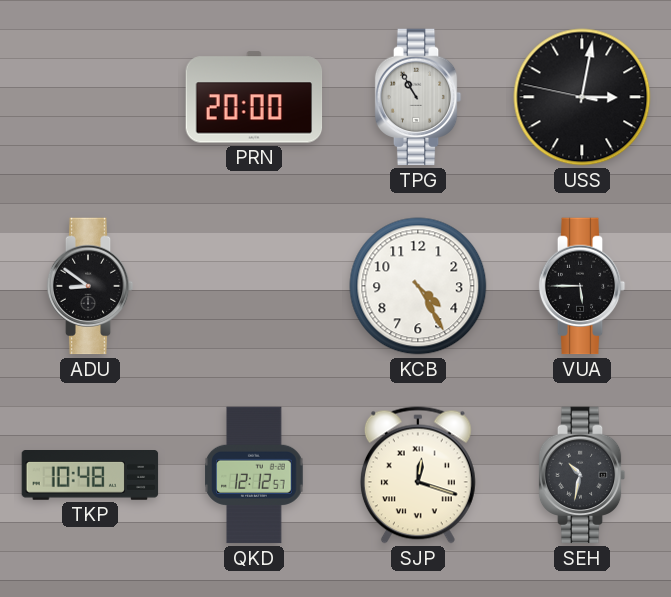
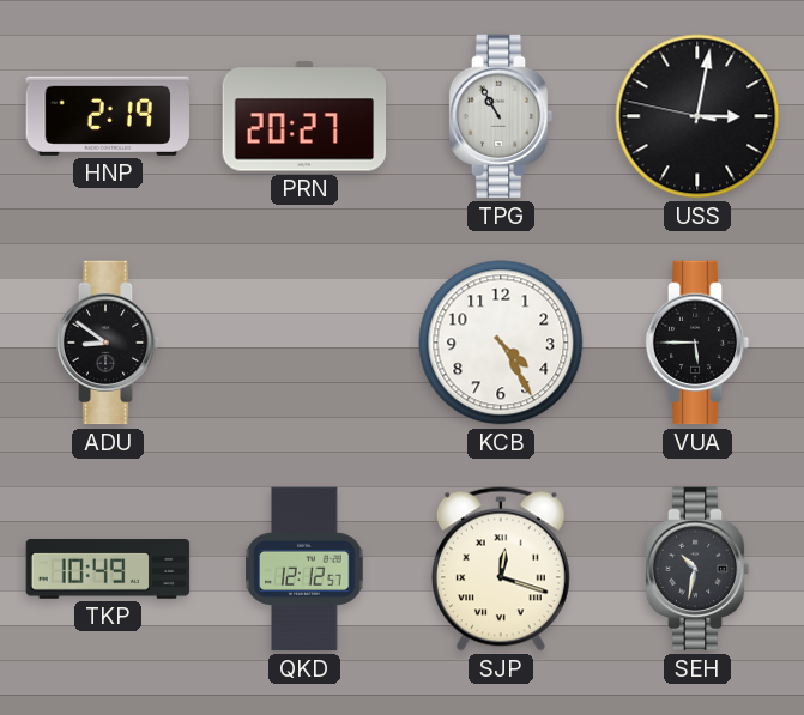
HNP: none -> 2:19
PRN: 20:00 -> 20:27
TKP: 10:48 -> 10:49
